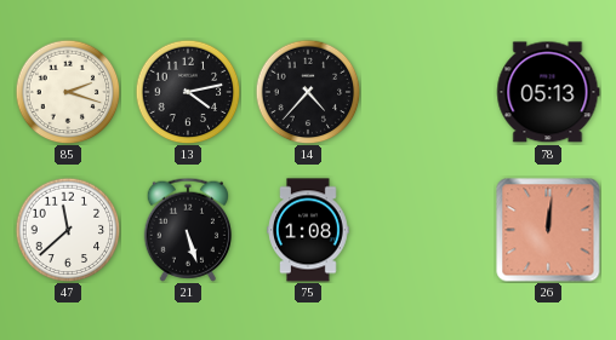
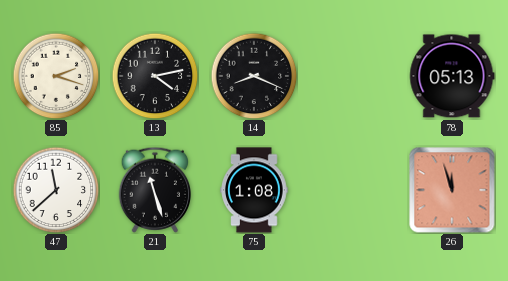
14: 4:37 -> 8:19
21: 5:27 -> 11:27
26: 12:01 -> 11:57
